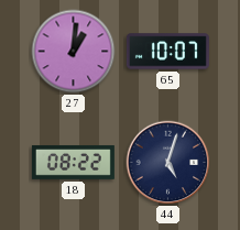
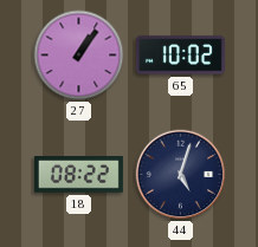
27: 1:01 -> 1:06
65: 10:07 -> 10:02
